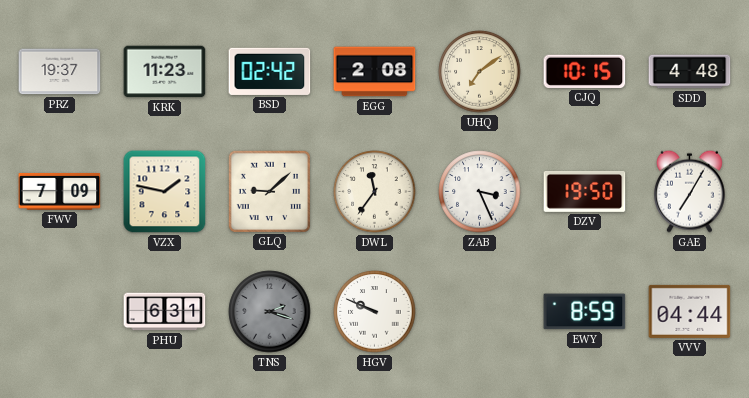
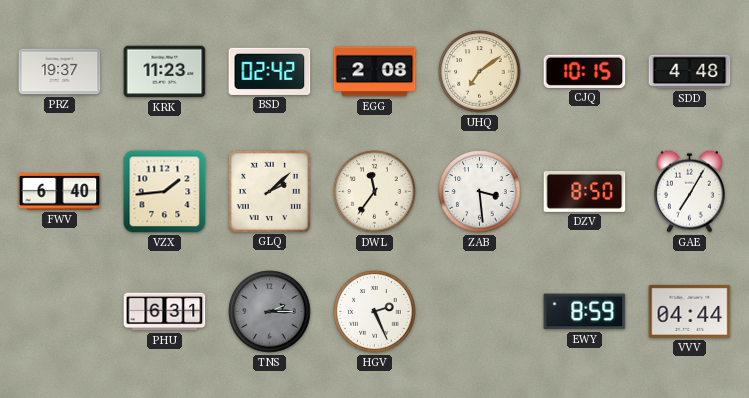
FWV: 7:09 -> 6:40
VZX: 1:47 -> 1:44
GLQ: 9:08 -> 2:08
ZAB: 3:26 -> 3:29
DZV: 19:50 -> 8:50
TNS: 2:18 -> 2:15
HGV: 9:49 -> 2:26
